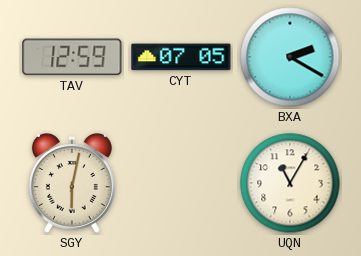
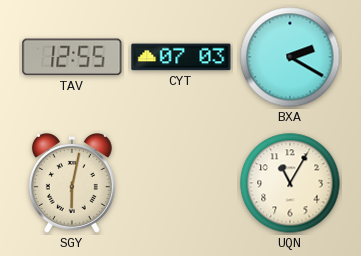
TAV: 12:59 -> 12:55
CYT: 07:05 -> 07:03
